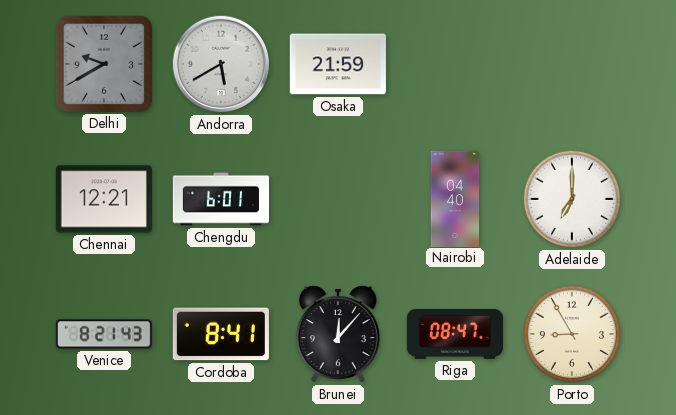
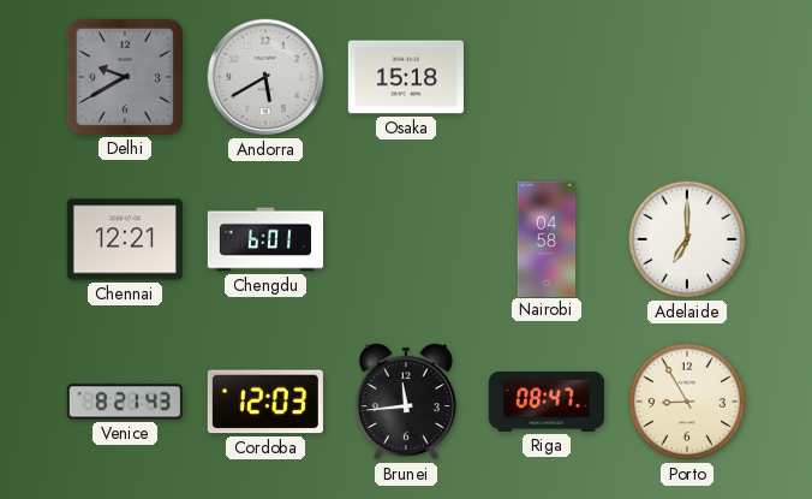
Osaka: 21:59 -> 15:18
Nairobi: 04:40 -> 04:58
Cordoba: 8:41 -> 12:03
Brunei: 12:07 -> 11:44
